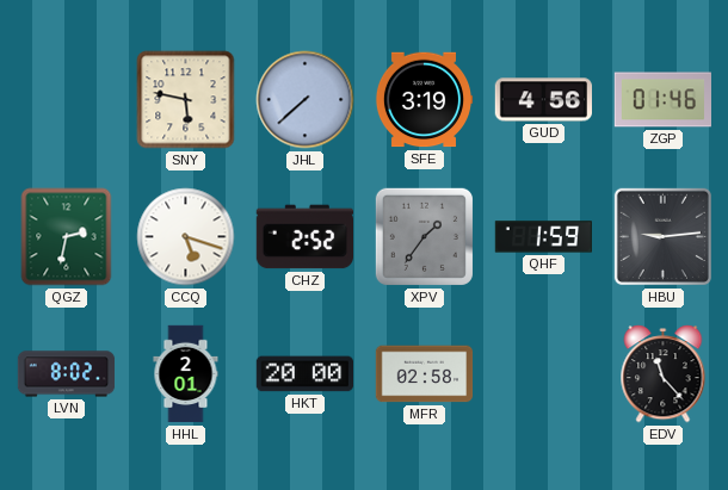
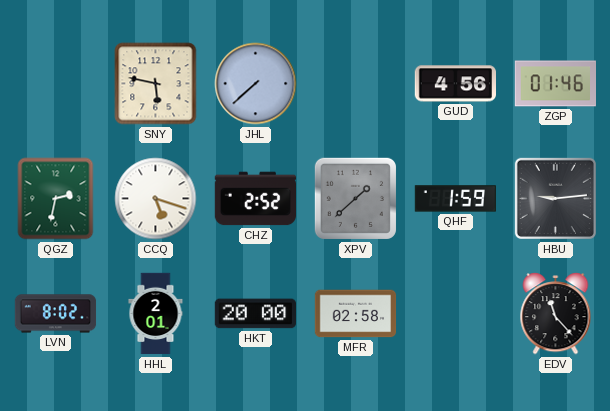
SFE: 3:19 -> none
XPV: 1:36 -> 1:38
